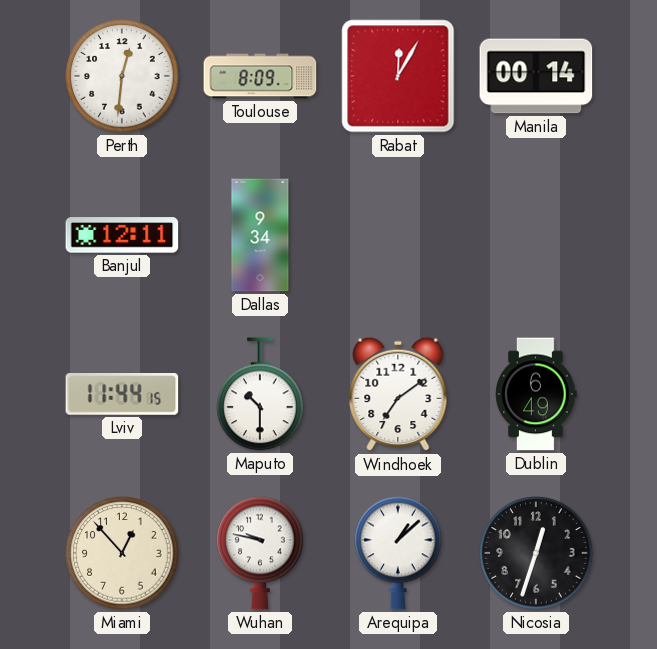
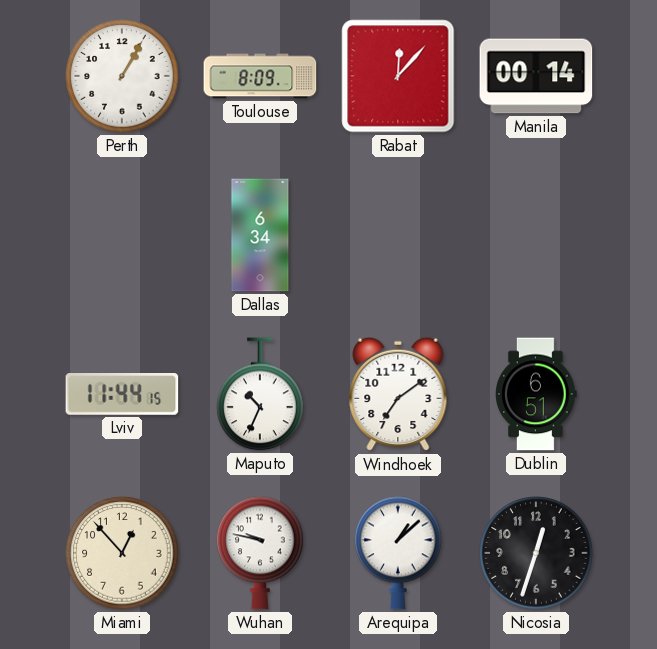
Perth: 12:31 -> 1:05
Rabat: 12:05 -> 12:07
Banjul: 12:11 -> none
Dallas: 9:34 -> 6:34
Maputo: 10:30 -> 10:34
Dublin: 6:49 -> 6:51
